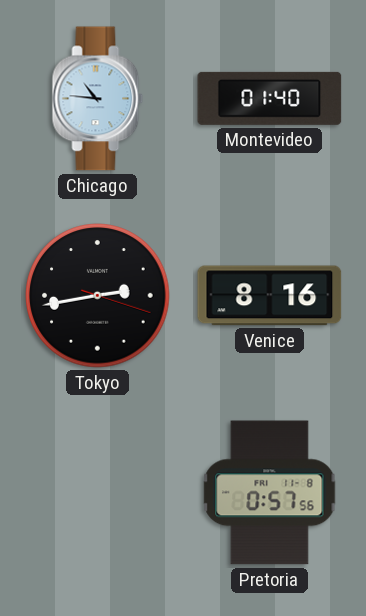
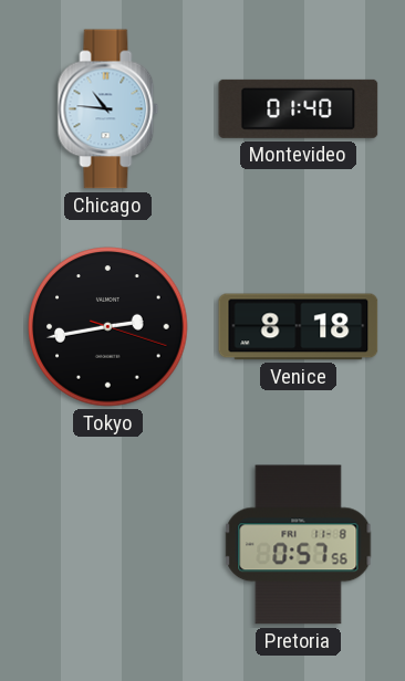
Venice: 8:16 -> 8:18
